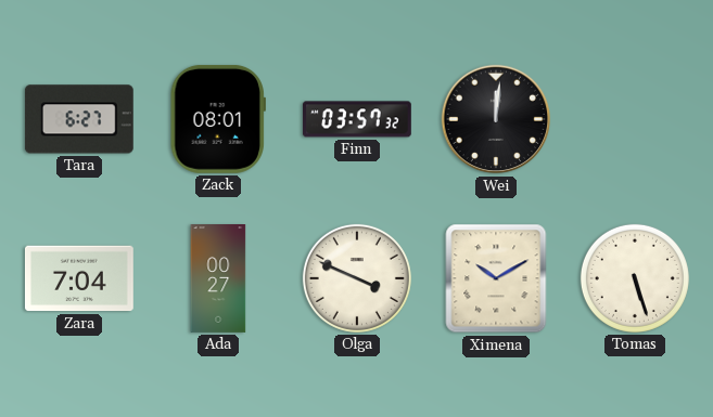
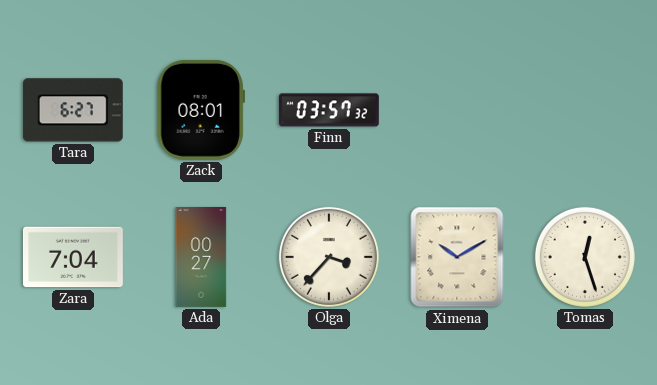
Wei: 12:01 -> none
Olga: 3:49 -> 3:37
Tomas: 5:27 -> 12:27
